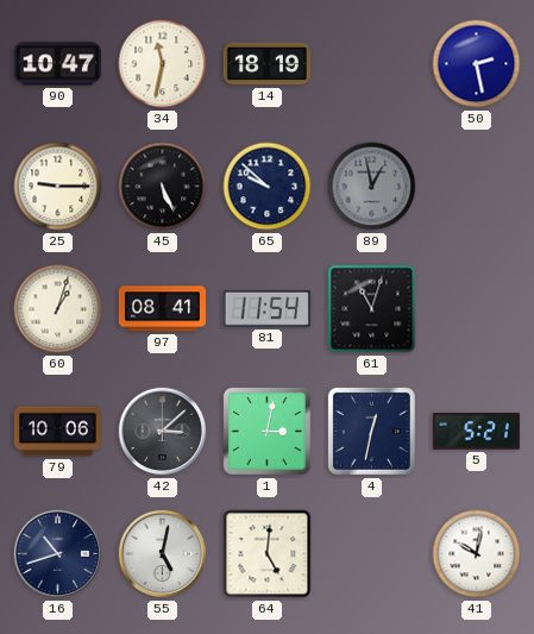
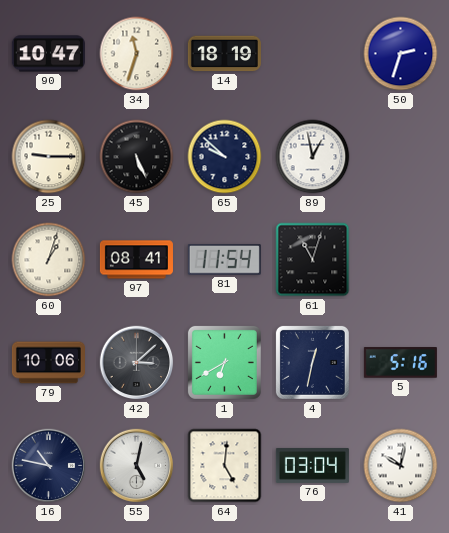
34: 11:32 -> 11:33
50: 2:28 -> 2:33
89 dial: grey -> white
1: 3:02 -> 6:40
5: 5:21 -> 5:16
16: 10:42 -> 10:47
76: none -> 03:04
